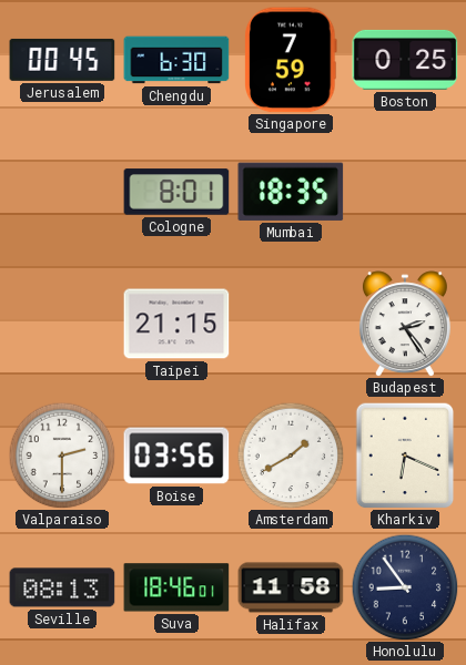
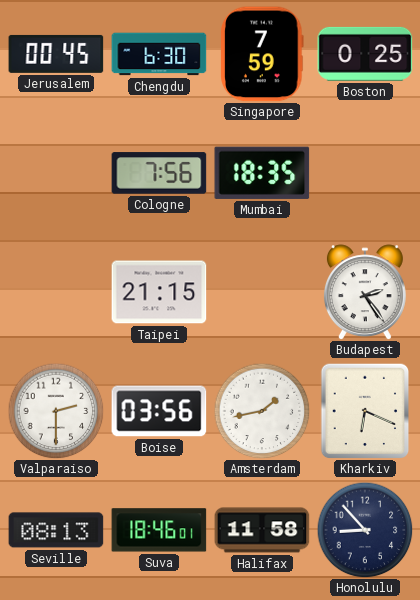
Cologne: 8:01 -> 7:56
Amsterdam: 1:40 -> 1:43
Honolulu: 8:54 -> 8:53
